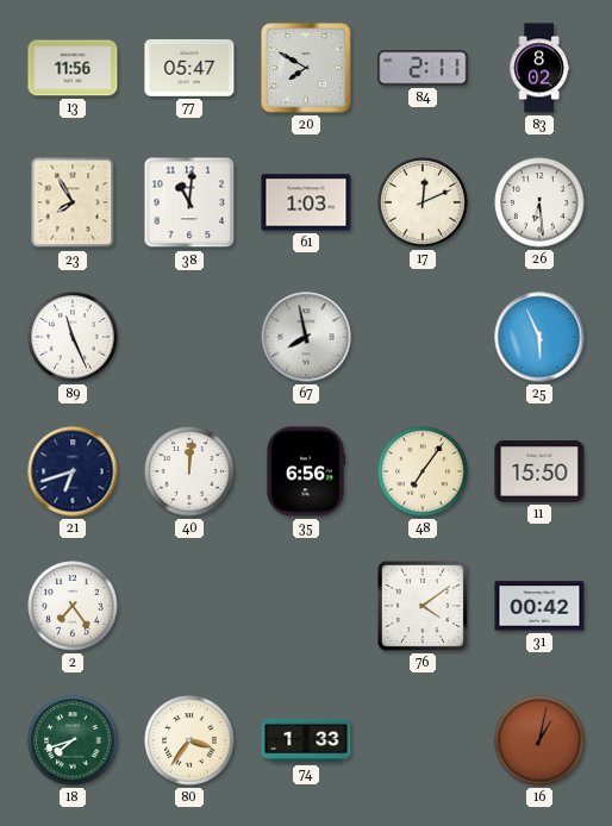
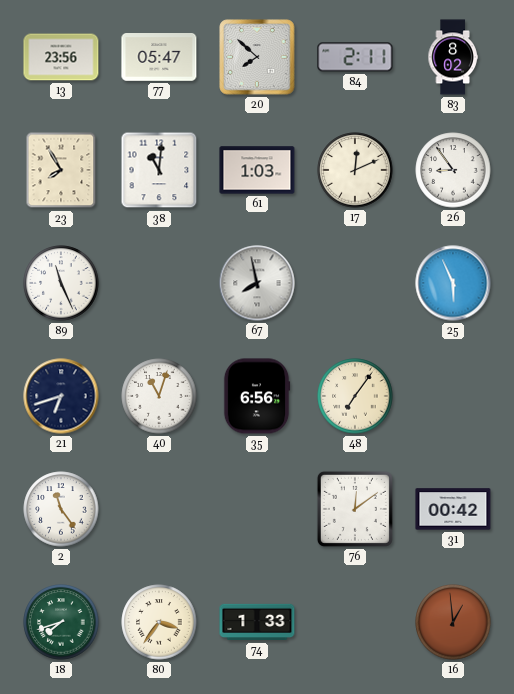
13: 11:56 -> 23:56
20: 7:50 -> 7:52
26: 6:29 -> 8:54
40: 12:01 -> 11:03
11: 15:50 -> none
2: 7:24 -> 11:24
76: 4:09 -> 12:09
16: 1:02 -> 12:59
